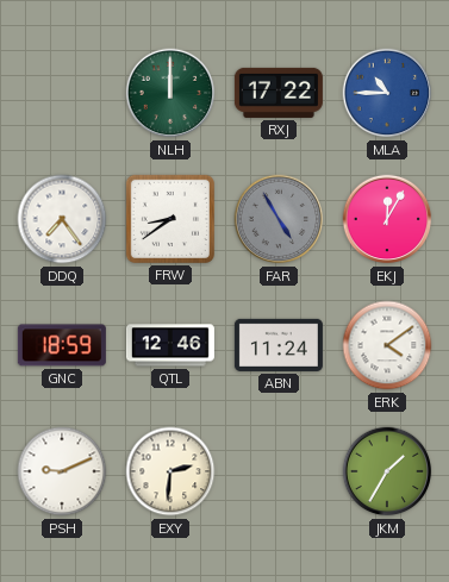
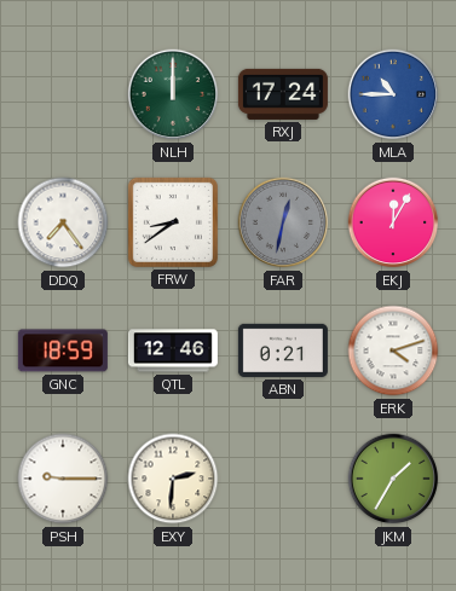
RXJ: 17:22 -> 17:24
FAR: 4:55 -> 12:32
ABN: 11:24 -> 0:21
ERK: 4:09 -> 4:12
PSH: 9:11 -> 9:15
